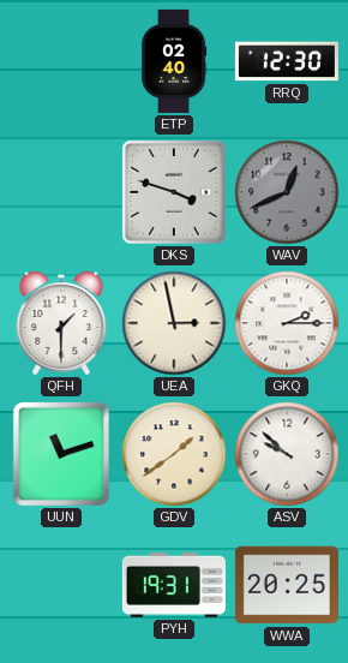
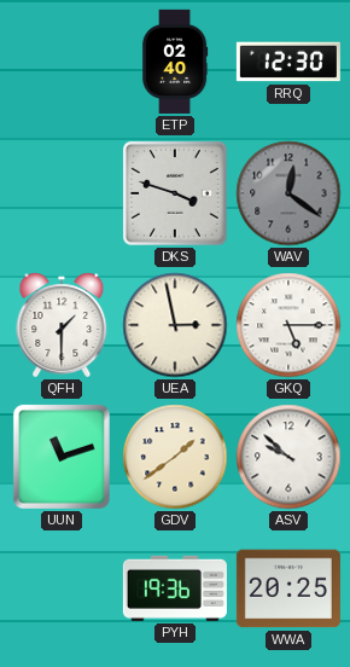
WAV: 12:41 -> 12:21
GKQ: 2:15 -> 5:15
PYH: 19:31 -> 19:36
